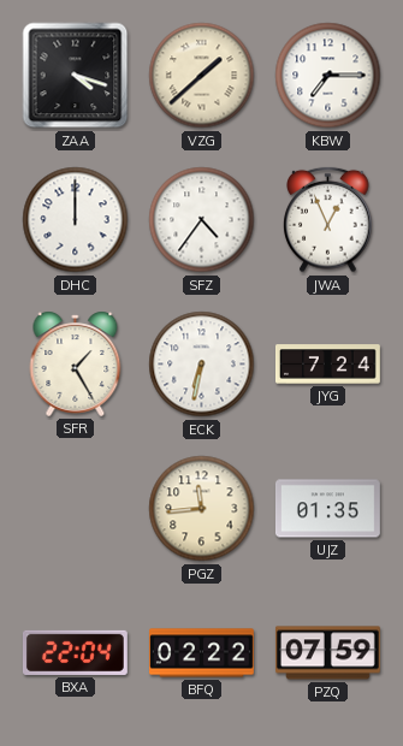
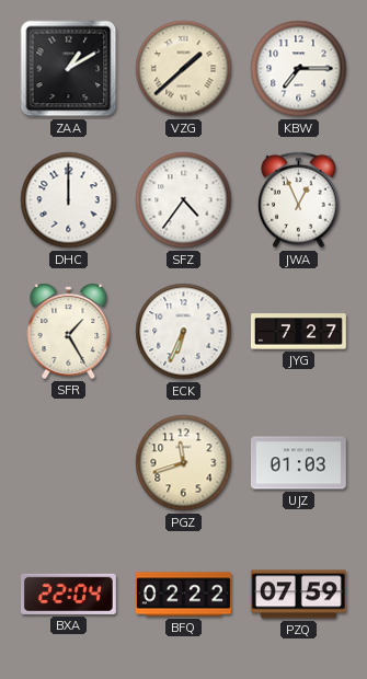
ZAA: 4:18 -> 1:10
ECK: 6:32 -> 6:34
JYG: 7:24 -> 7:27
PGZ: 11:44 -> 11:42
UJZ: 01:35 -> 01:03
